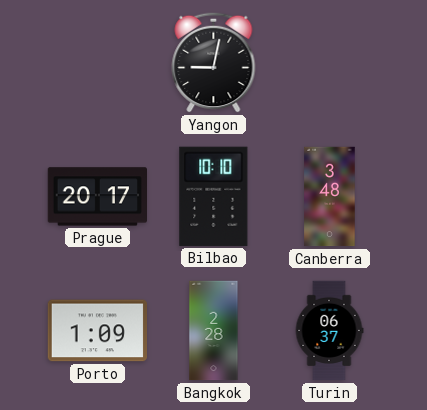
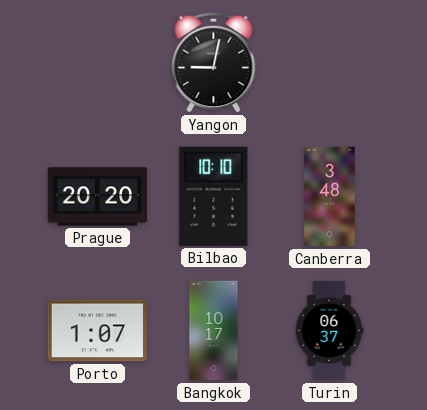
Prague: 20:17 -> 20:20
Porto: 1:09 -> 1:07
Bangkok: 2:28 -> 10:17
